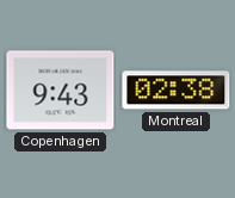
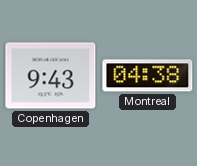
Montreal: 02:38 -> 04:38
